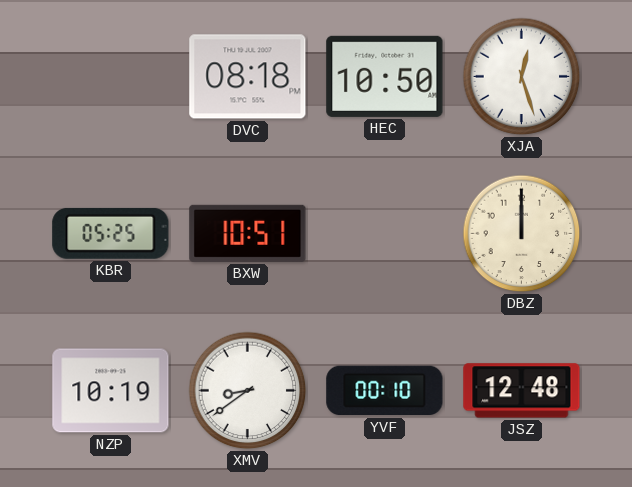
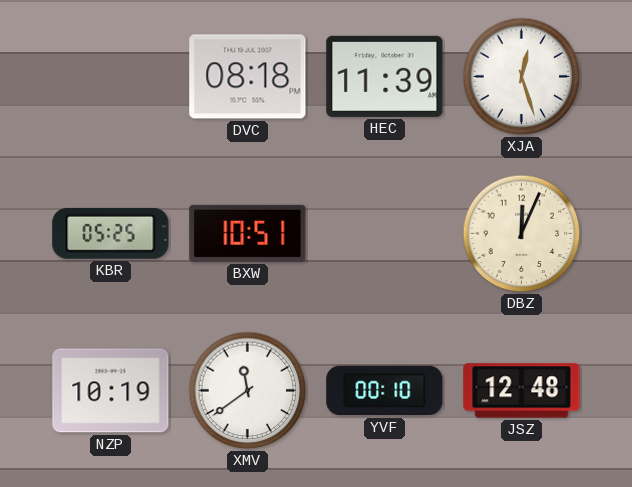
HEC: 10:50 -> 11:39
DBZ: 12:00 -> 12:04
XMV: 8:39 -> 11:39
